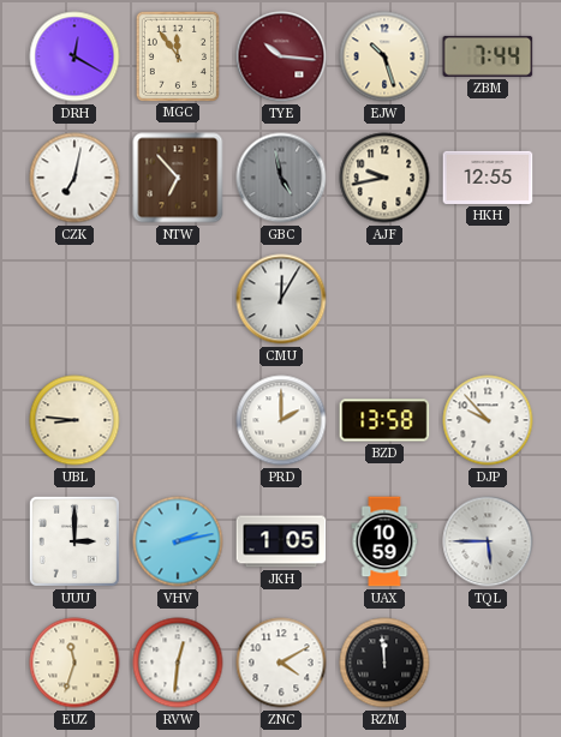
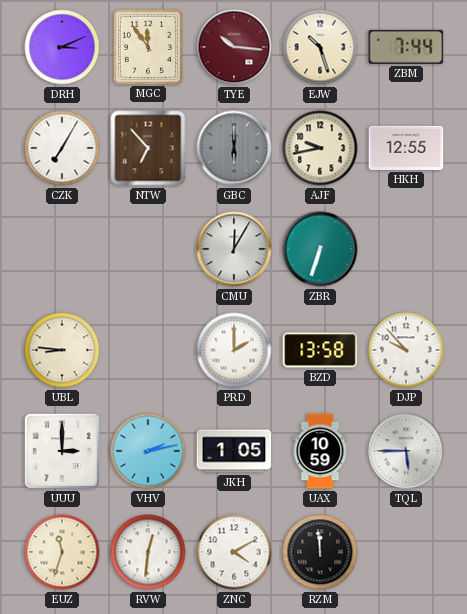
DRH: 12:20 -> 3:11
CZK: 7:02 -> 7:05
GBC: 4:58 -> 6:00
ZBR: none -> 6:33
